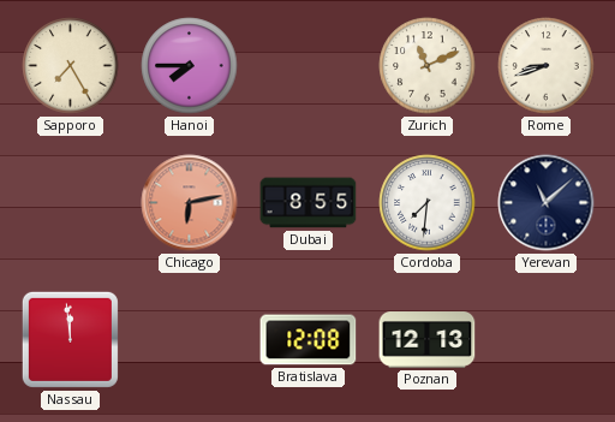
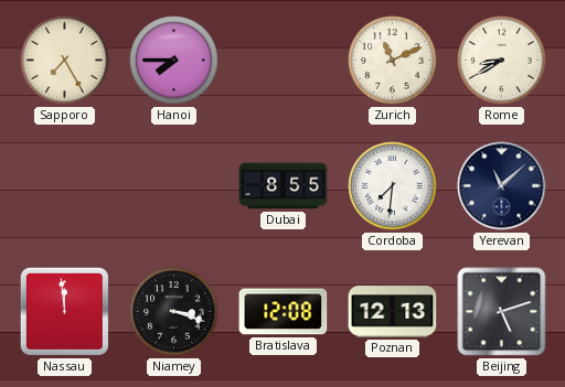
Rome: 8:42 -> 8:40
Chicago: 6:13 -> none
Niamey: none -> 3:18
Beijing: none -> 5:12
